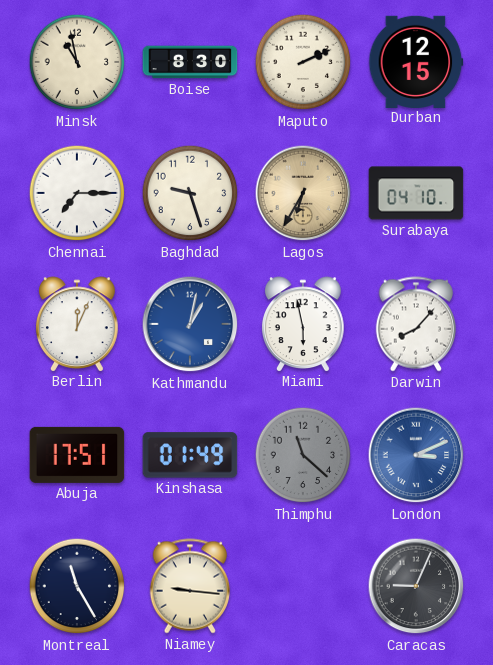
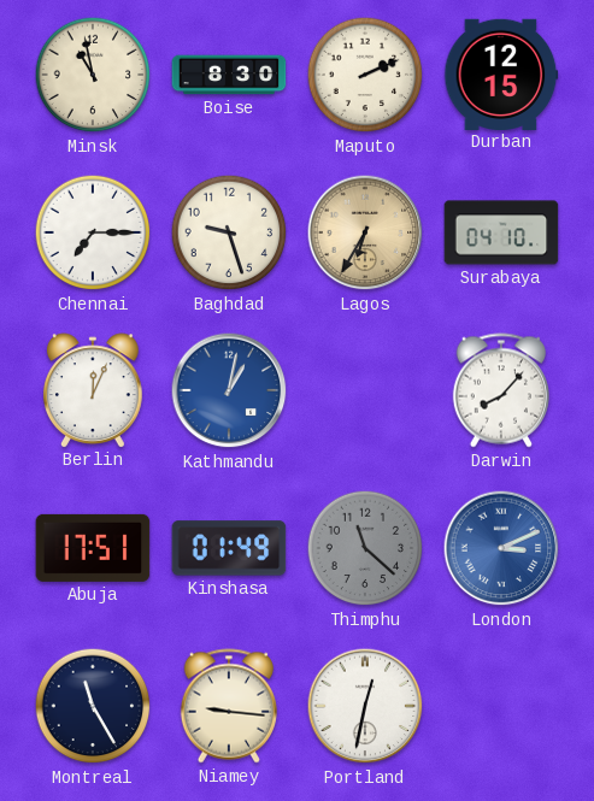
Miami: 5:58 -> none
Portland: none -> 12:32
Caracas: 9:04 -> none
